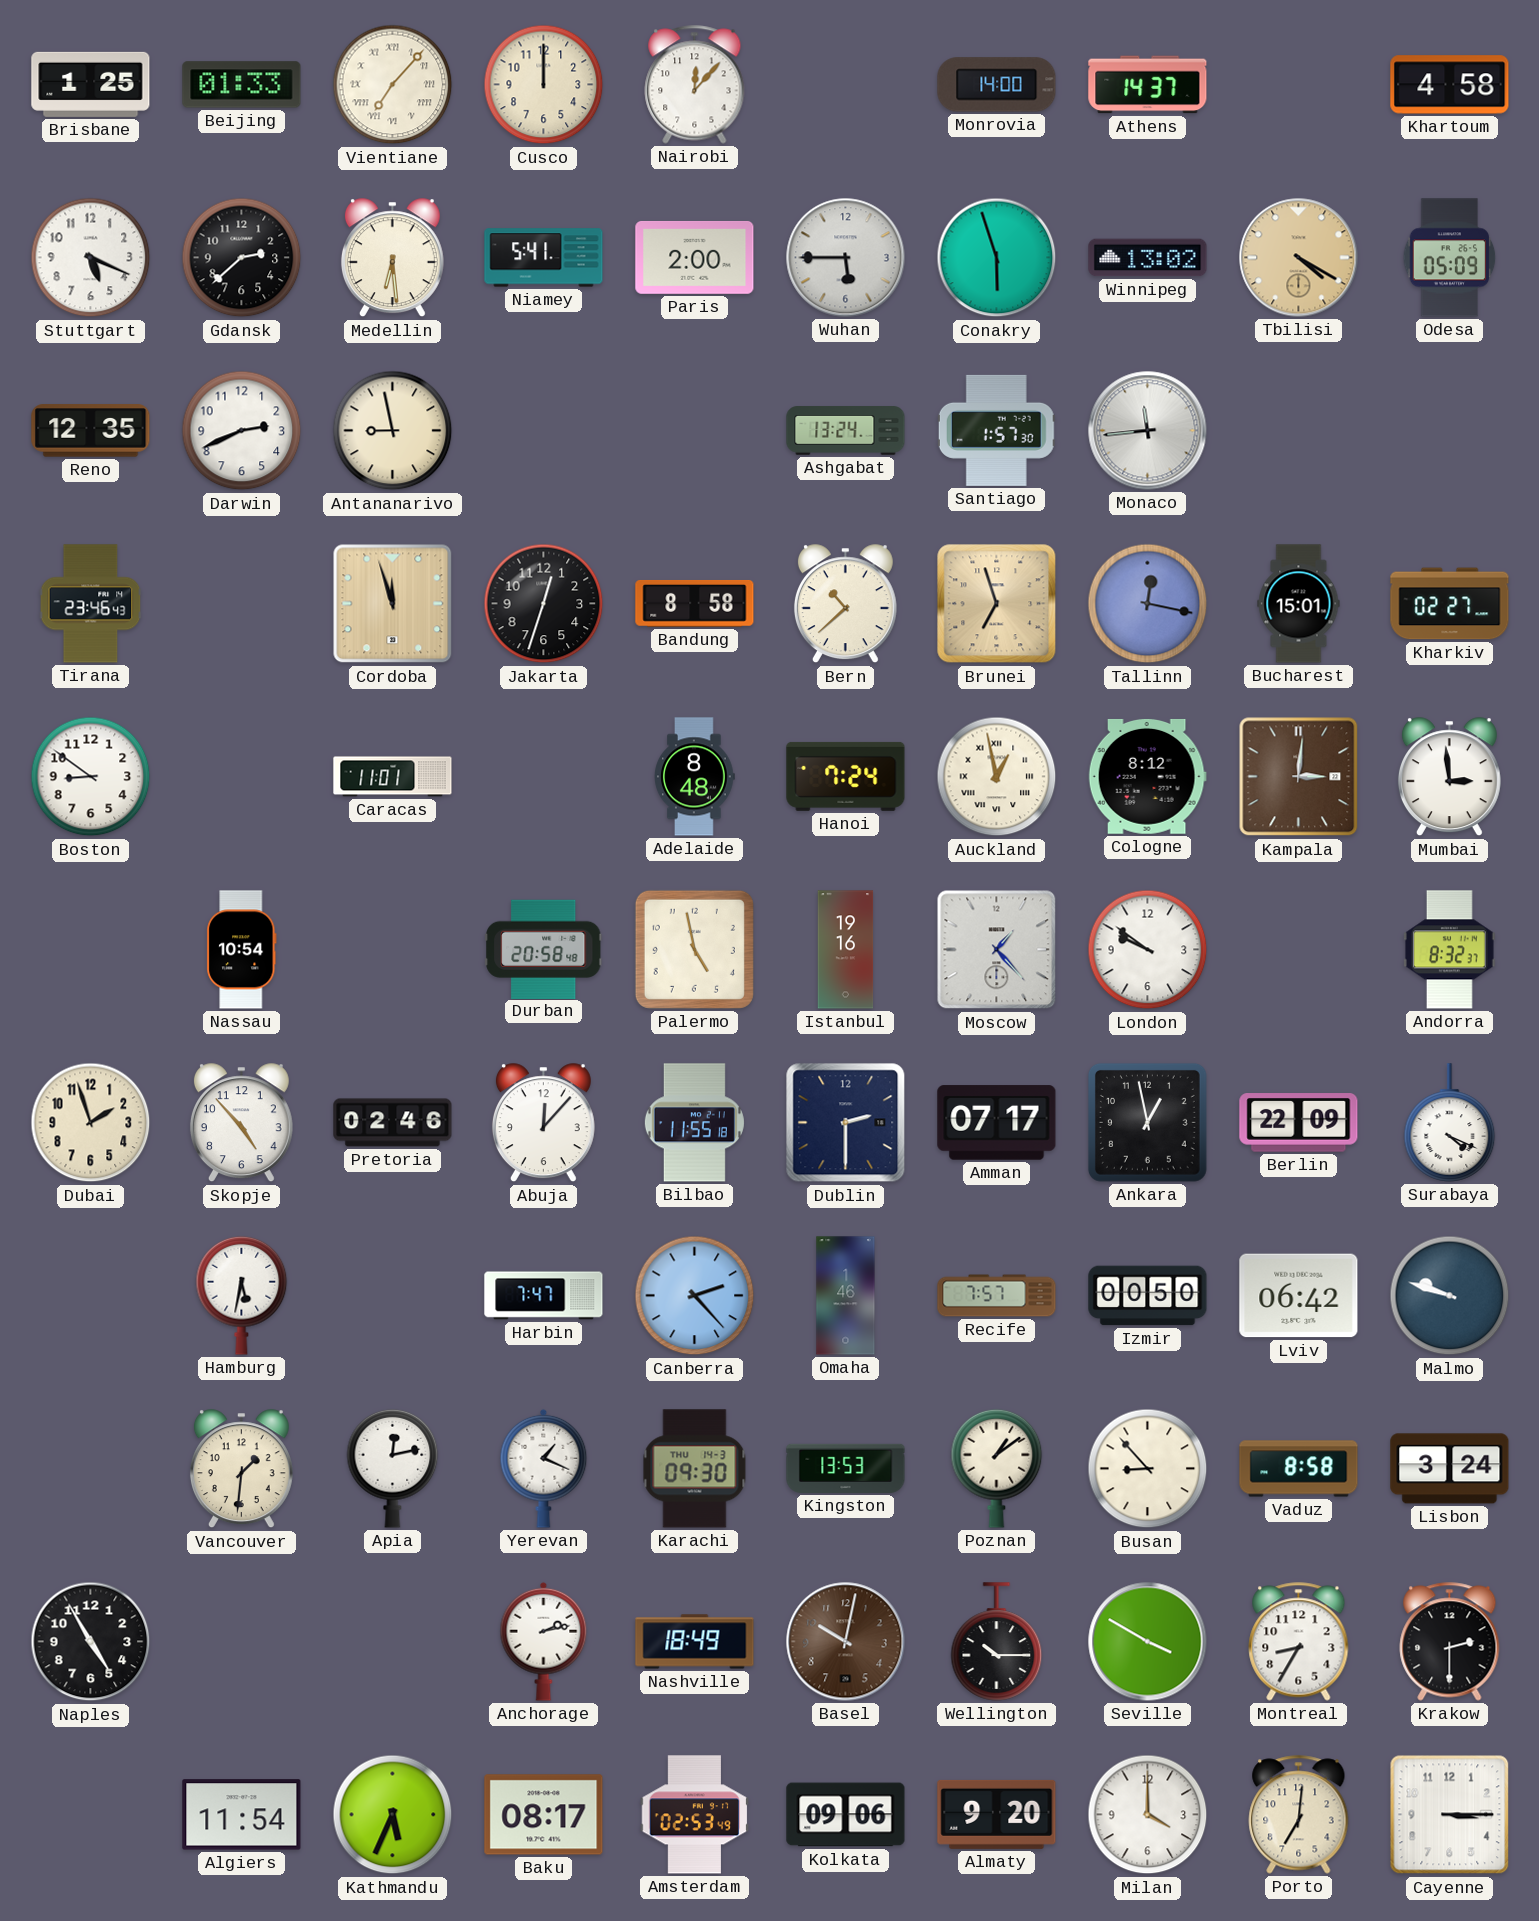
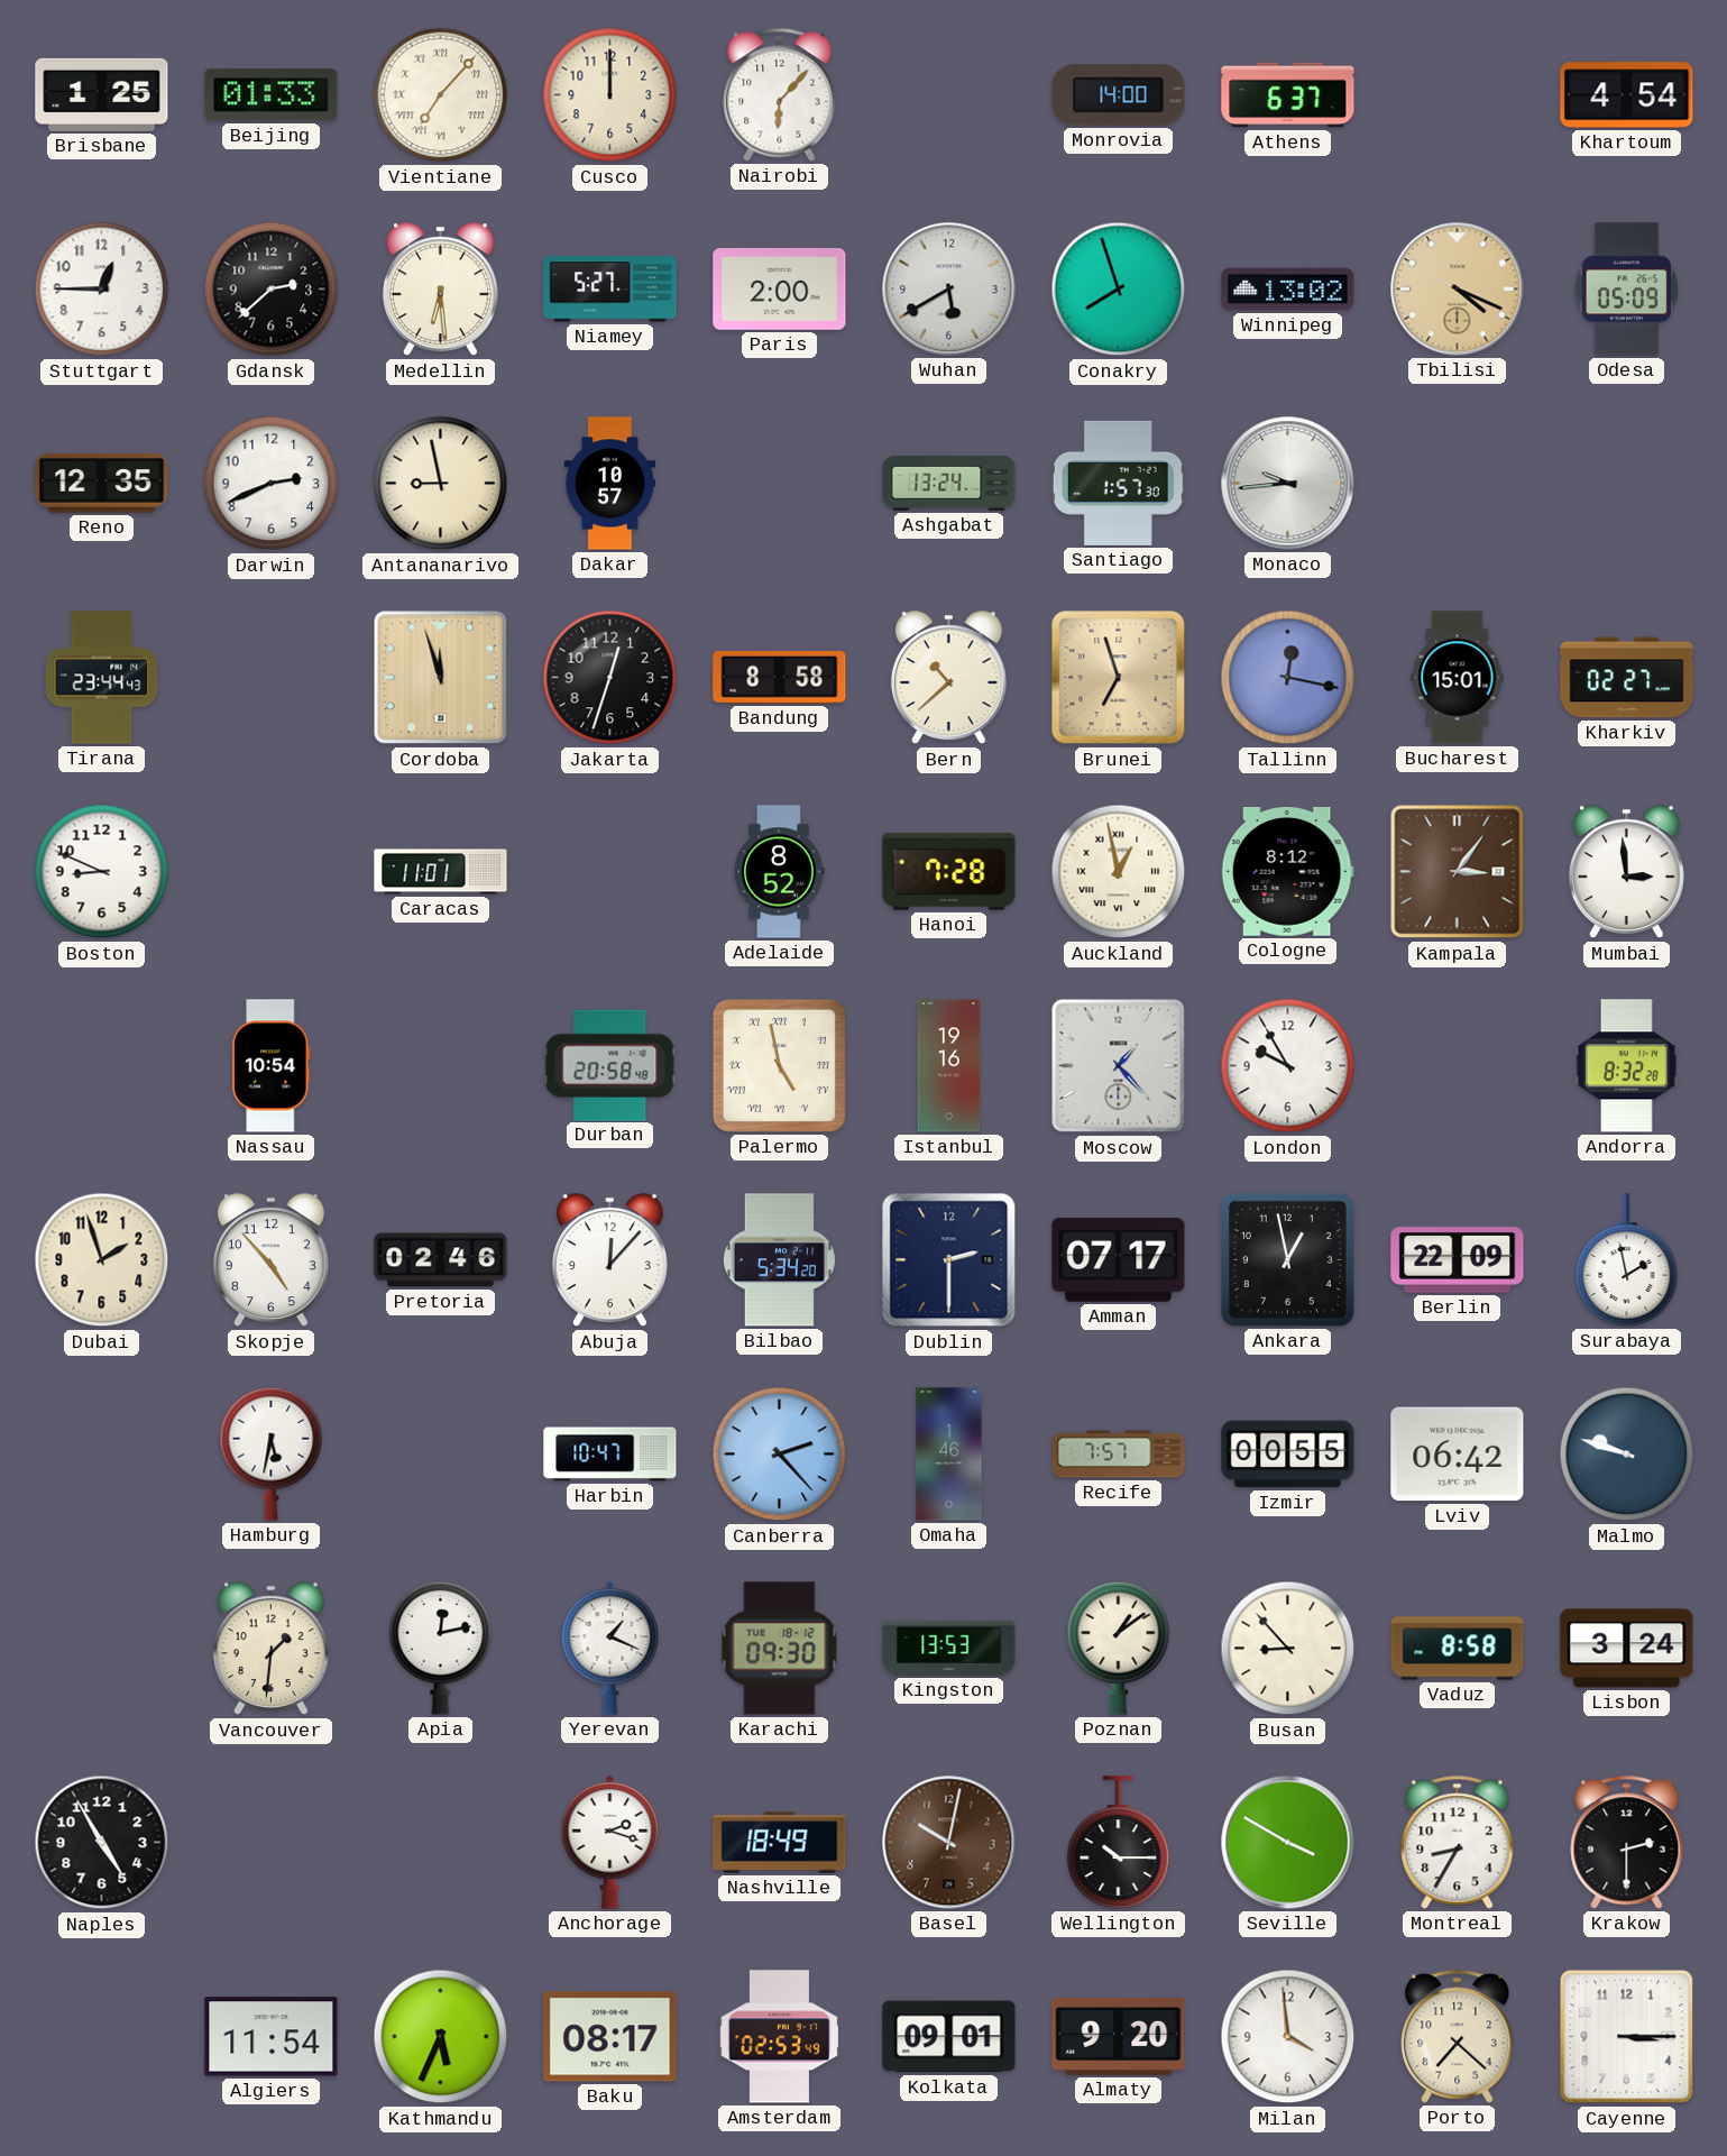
Nairobi: 12:07 -> 6:07
Athens: 14:37 -> 6:37
Khartoum: 4:58 -> 4:54
Stuttgart: 5:19 -> 12:45
Niamey: 5:41 -> 5:27
Wuhan: 5:45 -> 5:40
Conakry: 5:57 -> 7:57
Tbilisi: 4:20 -> 4:19
Dakar: none -> 10:57
Monaco: 11:44 -> 9:44
Tirana: 23:46 -> 23:44
Boston: 8:51 -> 8:49
Adelaide: 8:48 -> 8:52
Hanoi: 7:24 -> 7:28
Kampala: 3:01 -> 3:06
Palermo numerals: Arabic -> Roman
London: 9:51 -> 9:55
Andorra: 8:32:37 -> 8:32:28
Bilbao: 11:55 -> 5:34
Surabaya: 4:19 -> 1:58
Harbin: 7:47 -> 10:47
Izmir: 00:50 -> 00:55
Karachi date: THU 14-3 -> TUE 18-12
Anchorage: 2:13 -> 2:18
Kolkata: 09:06 -> 09:01
Milan: 4:00 -> 3:59
Porto: 7:01 -> 7:22
